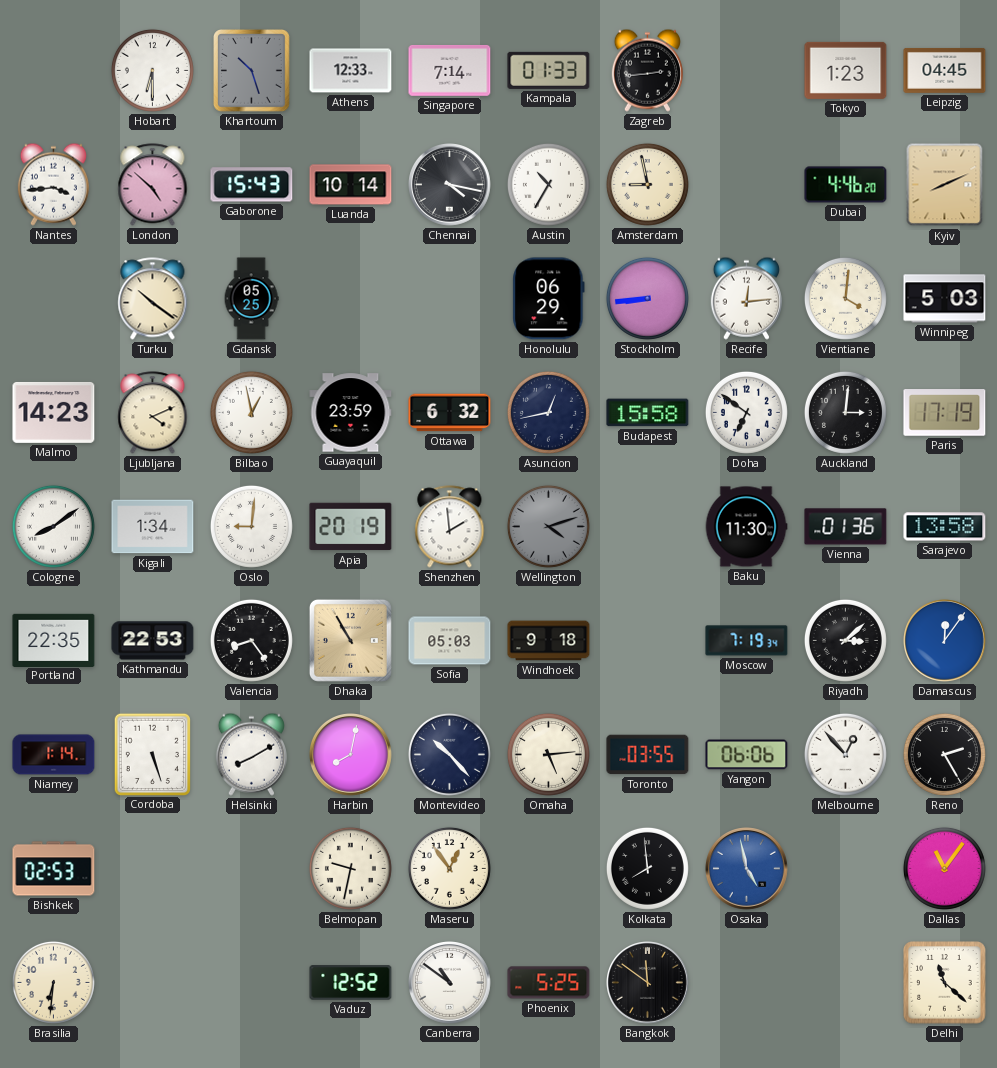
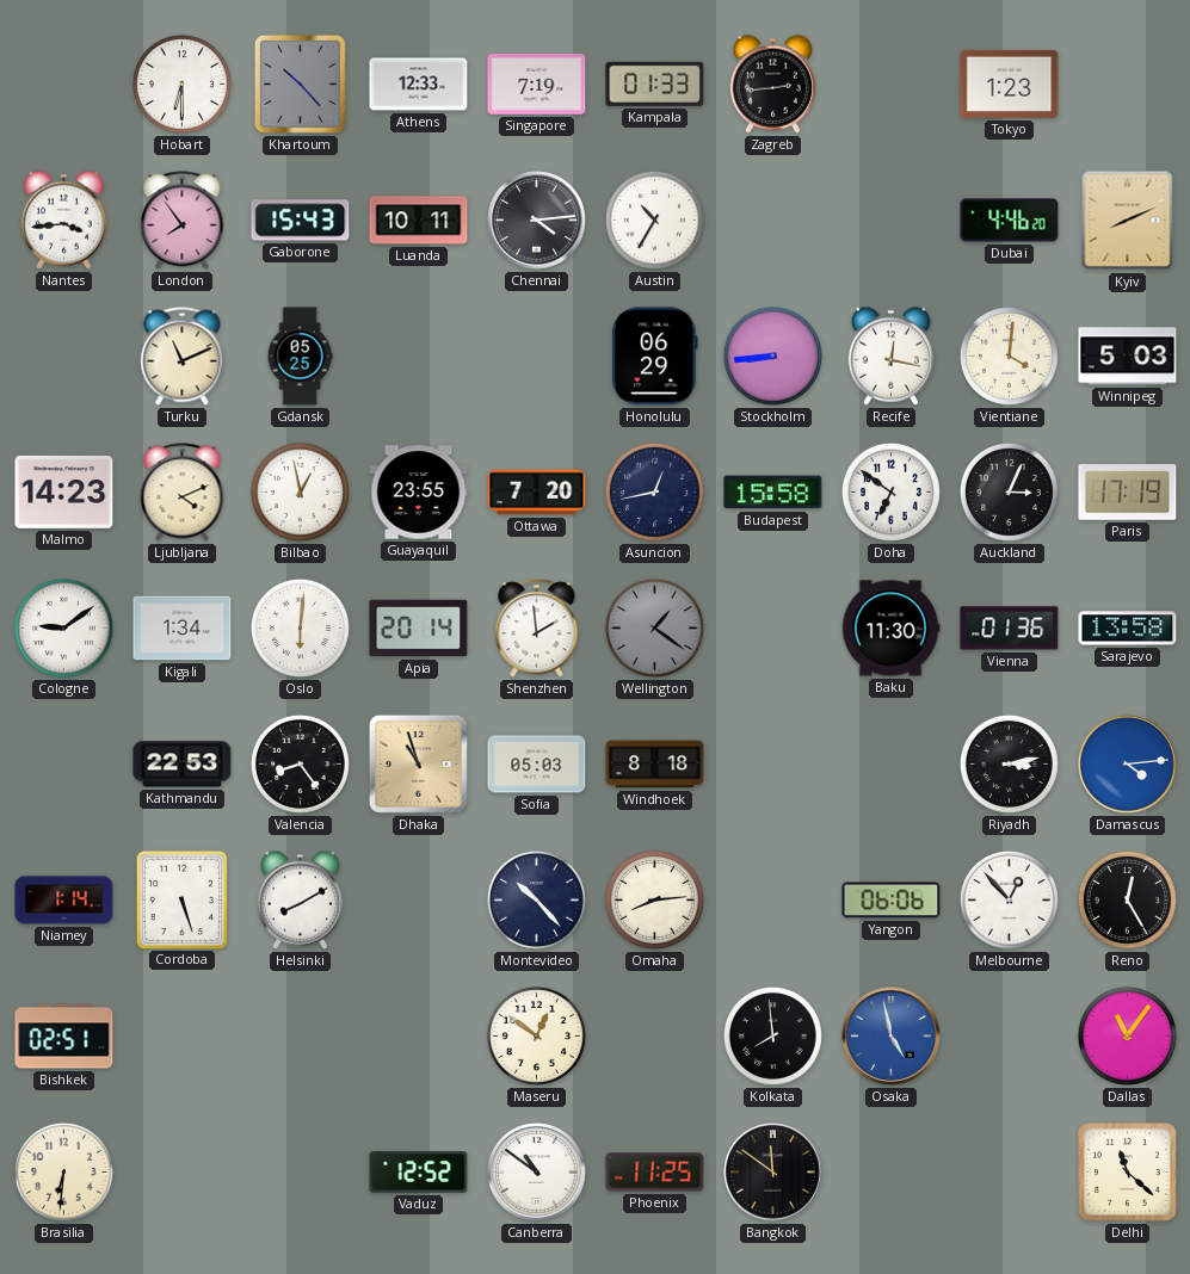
Khartoum: 10:27 -> 10:23
Singapore: 7:14 -> 7:19
Leipzig: 04:45 -> none
London: 4:52 -> 7:54
Luanda: 10:14 -> 10:11
Chennai: 4:17 -> 4:14
Amsterdam: 8:58 -> none
Turku: 10:21 -> 11:11
Recife: 12:14 -> 12:17
Guayaquil: 23:59 -> 23:55
Ottawa: 6:32 -> 7:20
Auckland: 3:01 -> 3:04
Cologne: 8:09 -> 9:09
Oslo: 9:01 -> 6:01
Apia: 20:19 -> 20:14
Wellington: 4:12 -> 1:21
Portland: 22:35 -> none
Dhaka: 10:55 -> 10:57
Windhoek: 9:18 -> 8:18
Moscow: 7:19 -> none
Riyadh: 3:08 -> 3:13
Damascus: 12:06 -> 4:14
Harbin: 8:02 -> none
Omaha: 5:14 -> 8:14
Toronto: 03:55 -> none
Reno: 2:25 -> 12:25
Bishkek: 02:53 -> 02:51
Belmopan: 9:32 -> none
Maseru: 12:54 -> 12:51
Phoenix: 5:25 -> 11:25
